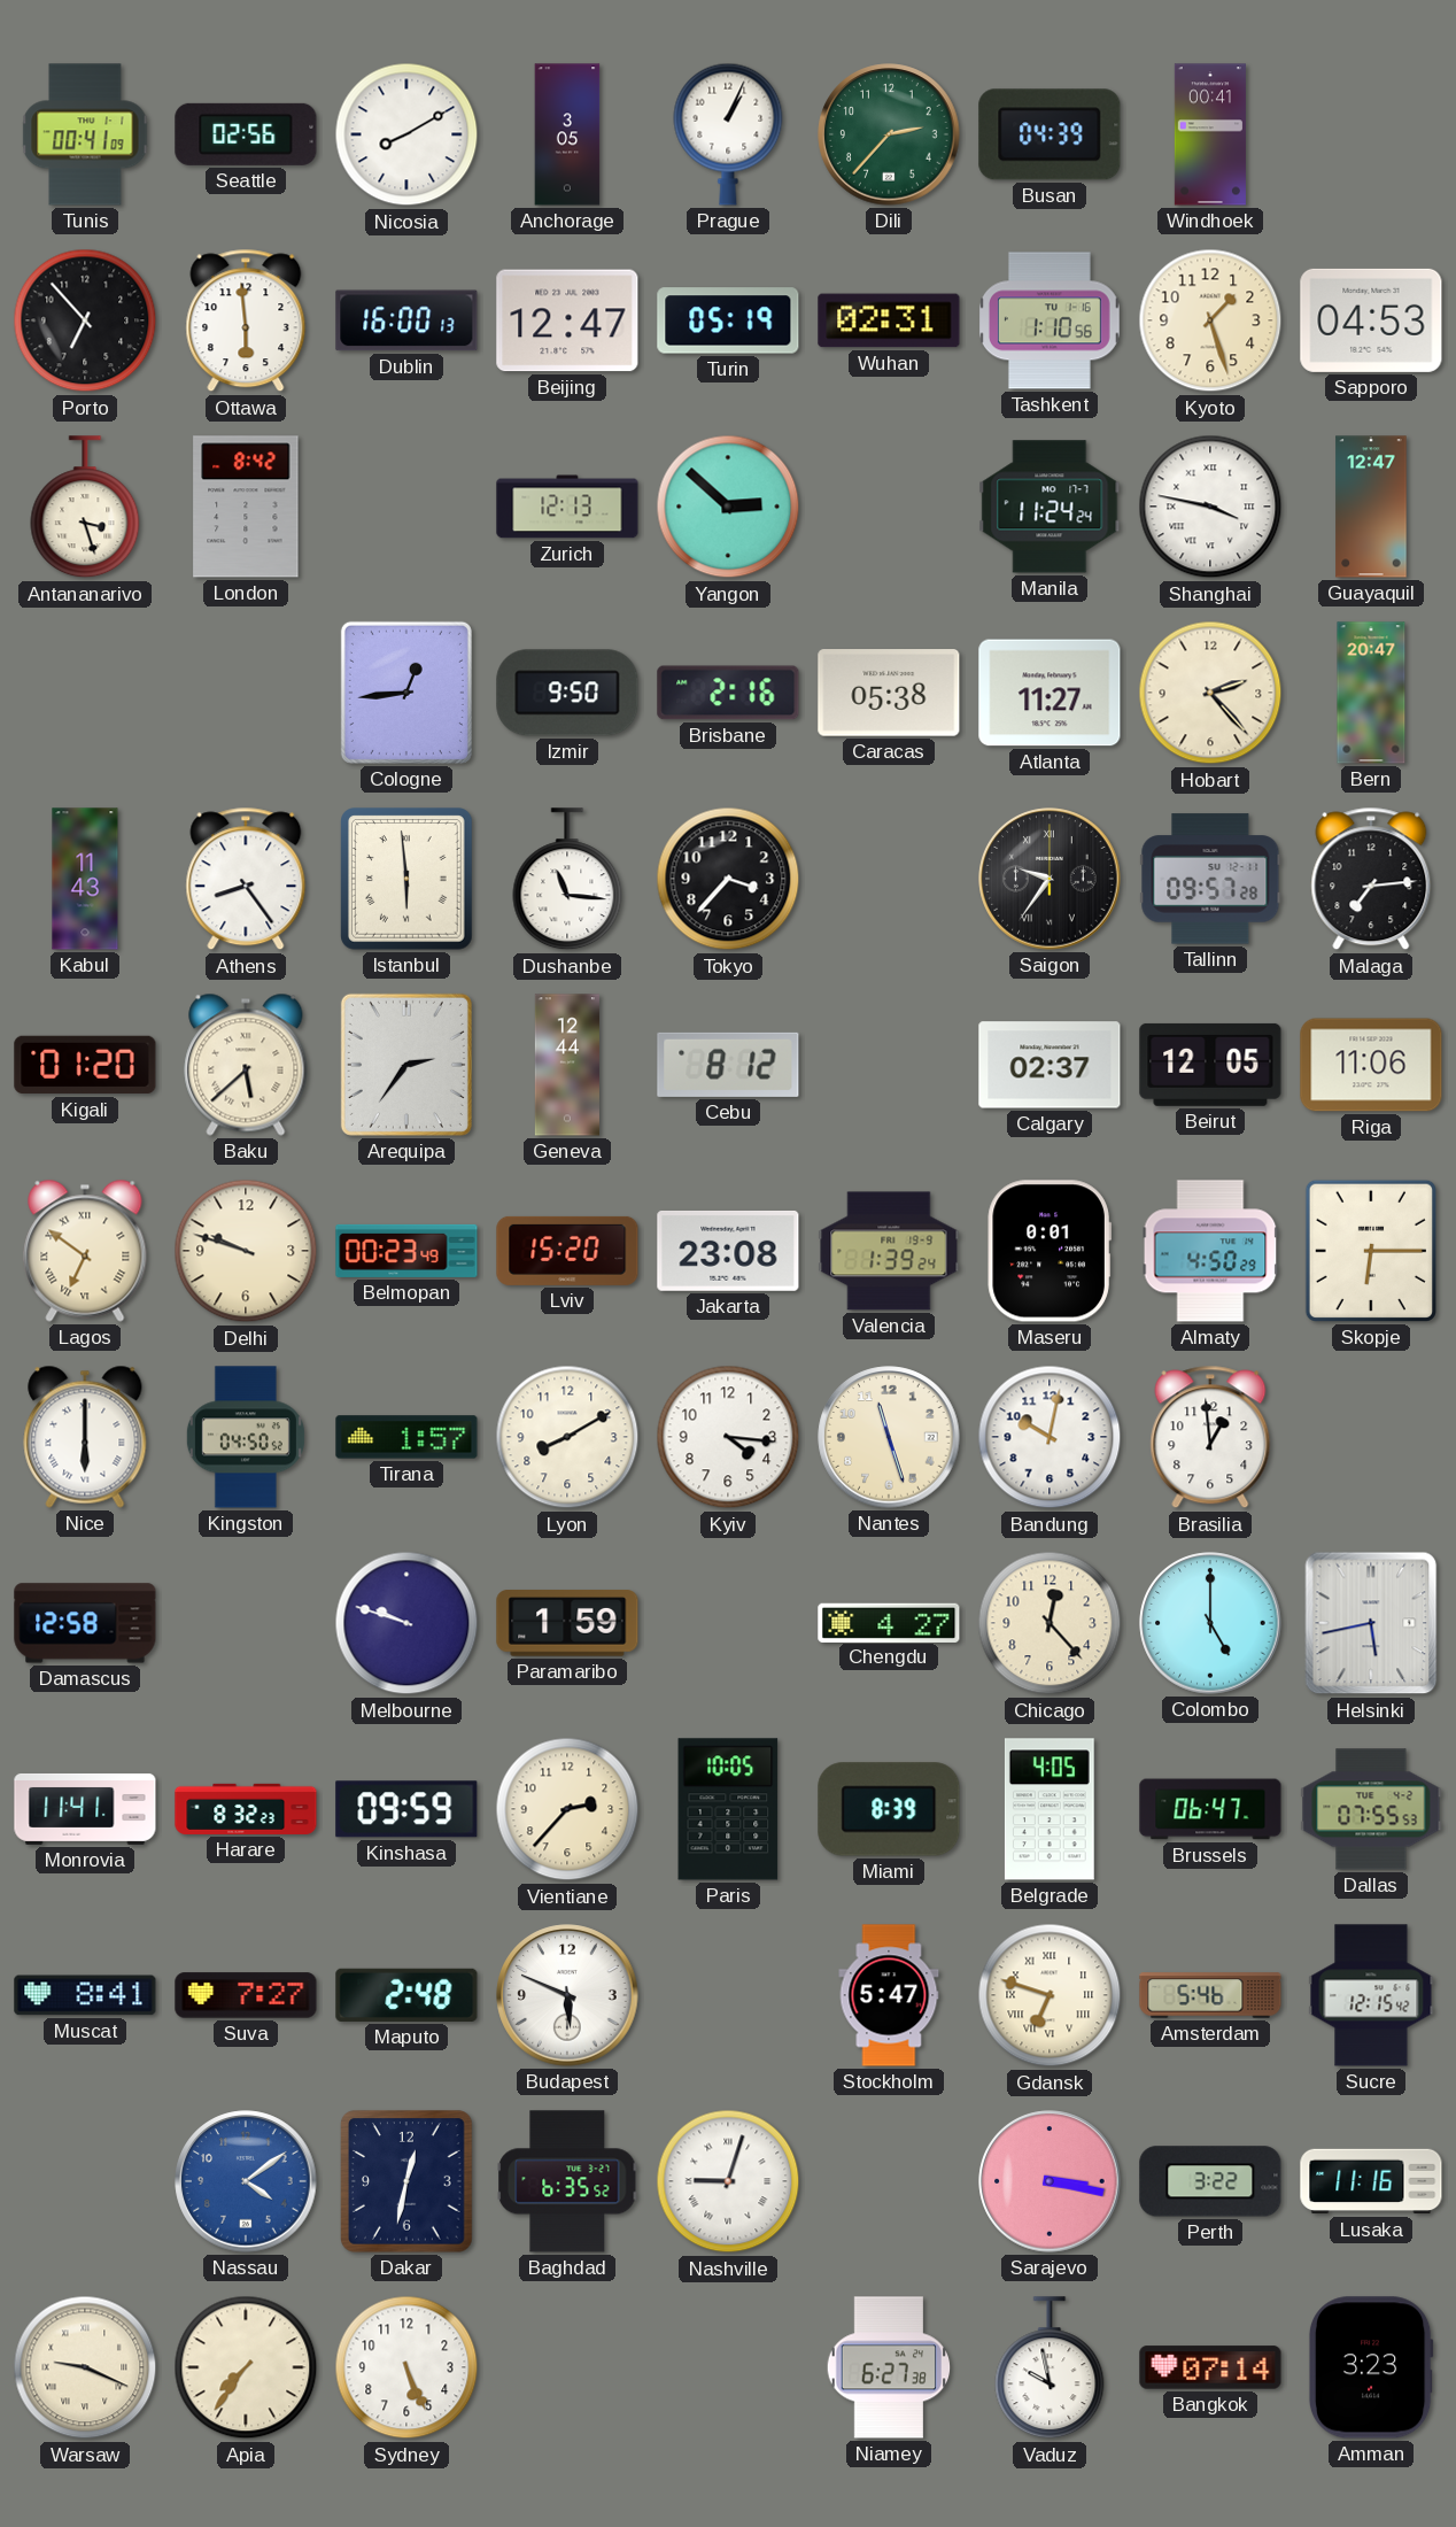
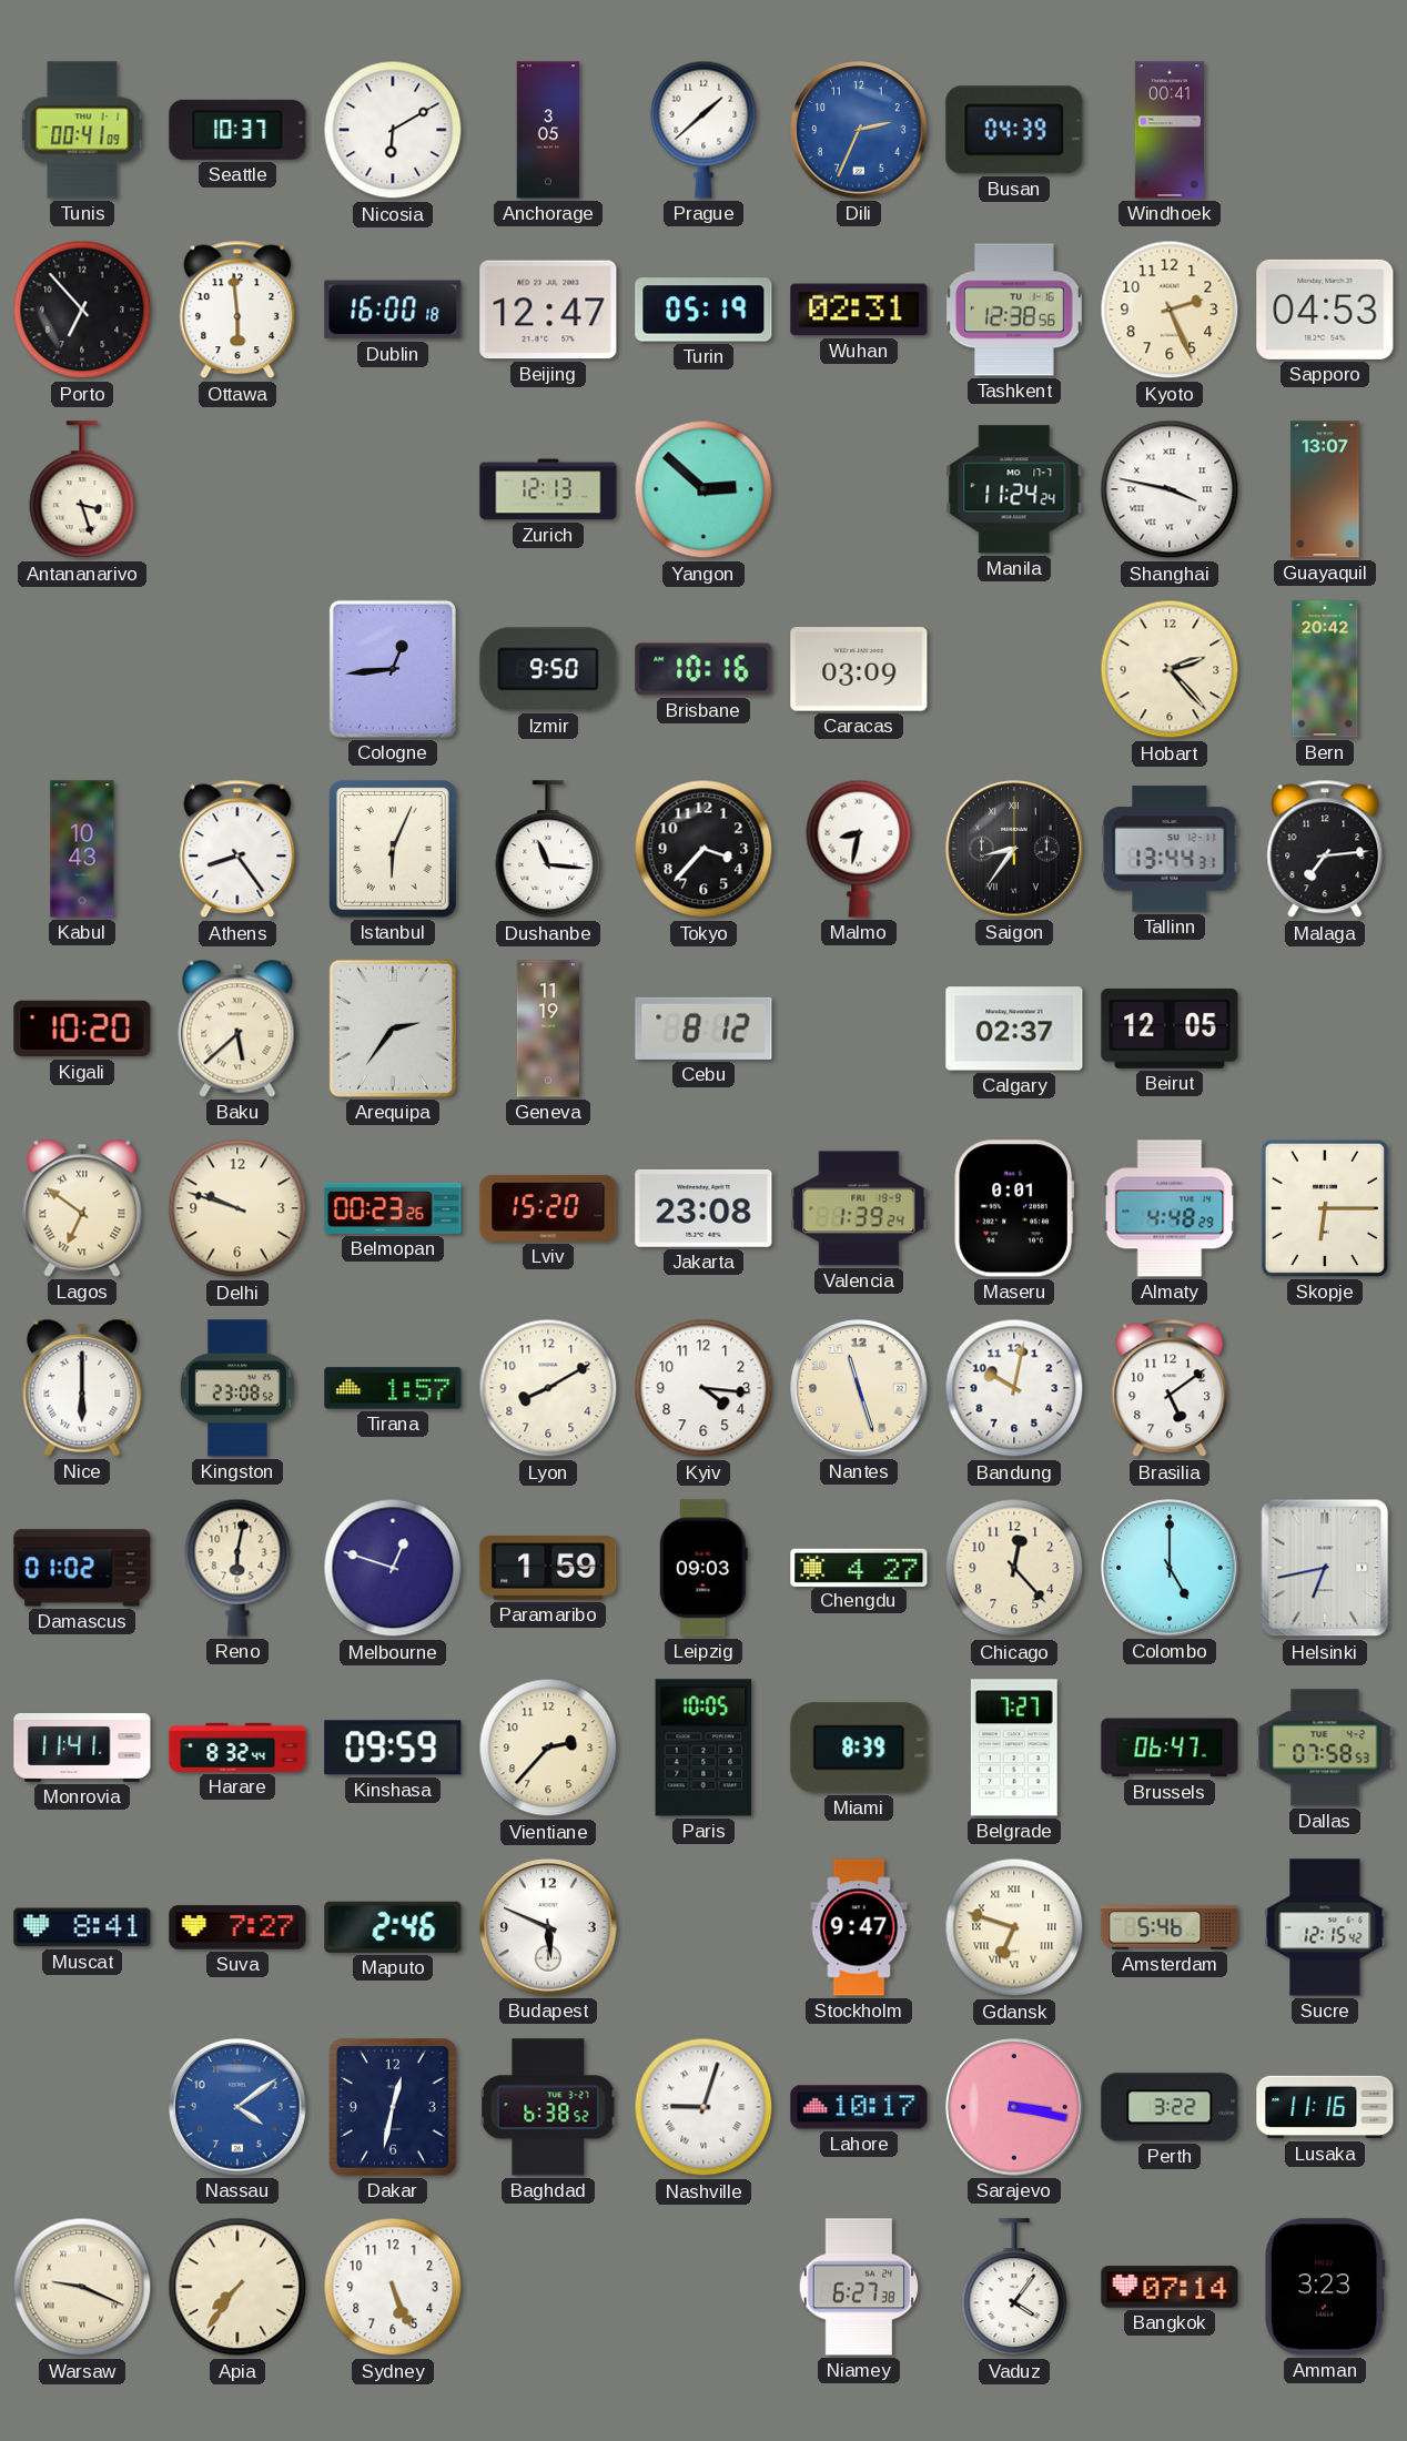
Seattle: 02:56 -> 10:37
Nicosia: 8:10 -> 6:10
Prague: 1:04 -> 1:38
Dili: 2:37 -> 2:34
Dili dial: green -> blue
Dublin: 16:00:13 -> 16:00:18
Tashkent: 1:10 -> 12:38
Kyoto: 1:27 -> 2:26
London: 8:42 -> none
Guayaquil: 12:47 -> 13:07
Brisbane: 2:16 -> 10:16
Caracas: 05:38 -> 03:09
Atlanta: 11:27 -> none
Bern: 20:47 -> 20:42
Kabul: 11:43 -> 10:43
Istanbul: 5:59 -> 6:04
Malmo: none -> 8:32
Saigon: 9:36 -> 8:36
Tallinn: 09:57 -> 13:44
Kigali: 01:20 -> 10:20
Geneva: 12:44 -> 11:19
Riga: 11:06 -> none
Belmopan: 00:23:49 -> 00:23:26
Almaty: 4:50 -> 4:48
Kingston: 04:50 -> 23:08
Brasilia: 12:59 -> 5:09
Damascus: 12:58 -> 01:02
Reno: none -> 6:02
Melbourne: 9:48 -> 12:48
Leipzig: none -> 09:03
Helsinki: 5:43 -> 6:43
Harare: 8:32:23 -> 8:32:44
Belgrade: 4:05 -> 7:27
Dallas: 07:55 -> 07:58
Maputo: 2:48 -> 2:46
Stockholm: 5:47 -> 9:47
Baghdad: 6:35 -> 6:38
Lahore: none -> 10:17
Vaduz: 9:58 -> 4:06
